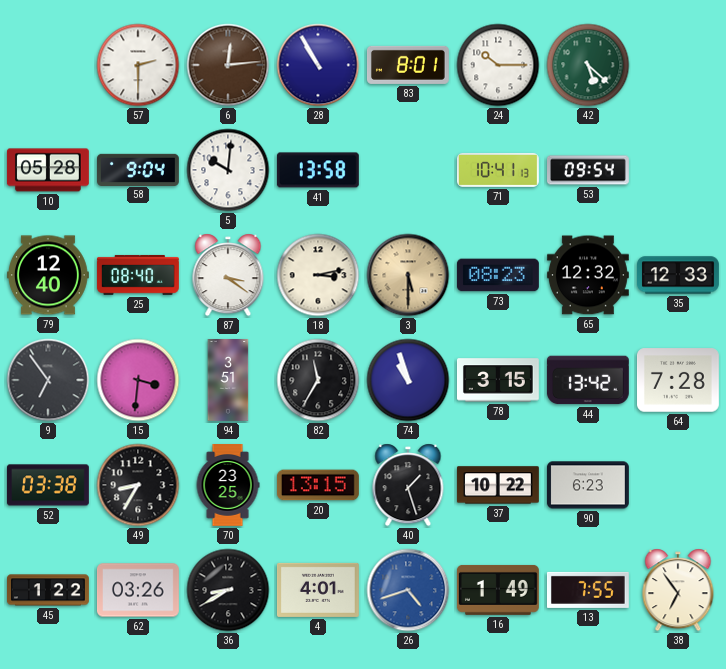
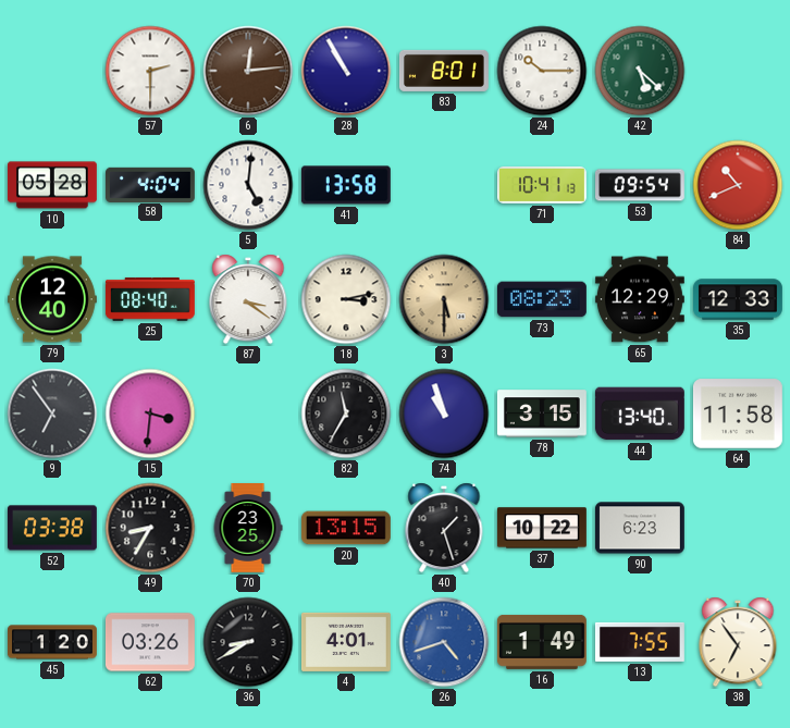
58: 9:04 -> 4:04
5: 10:01 -> 5:01
84: none -> 10:41
65: 12:32 -> 12:29
94: 3:51 -> none
44: 13:42 -> 13:40
64: 7:28 -> 11:58
45: 1:22 -> 1:20
